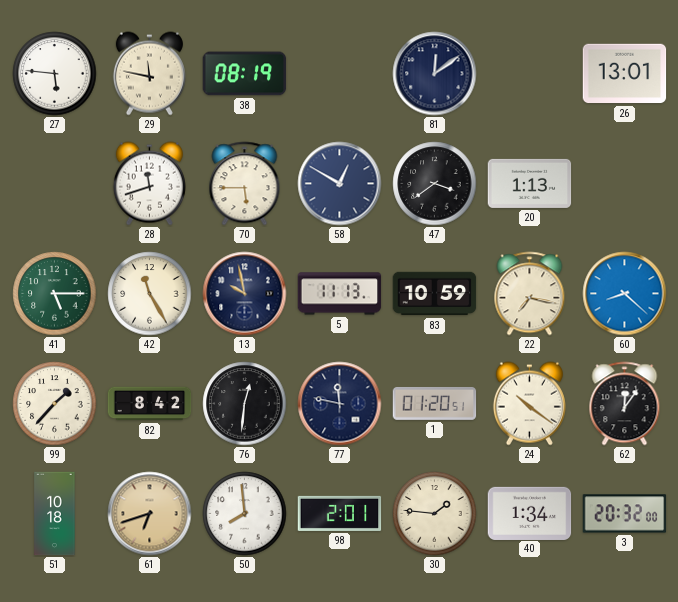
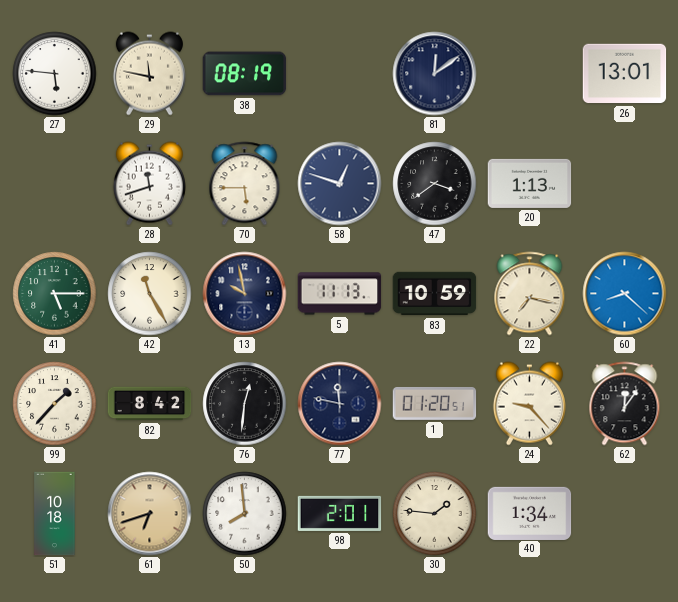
58: 12:50 -> 12:48
24: 10:21 -> 9:23
3: 20:32 -> none
